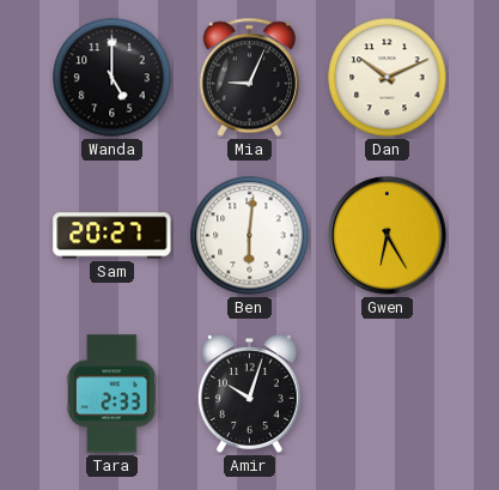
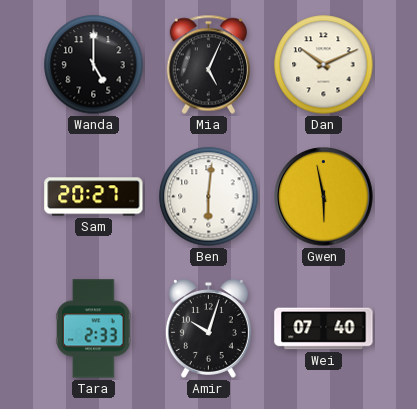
Mia: 9:04 -> 5:04
Gwen: 6:25 -> 5:58
Wei: none -> 07:40
